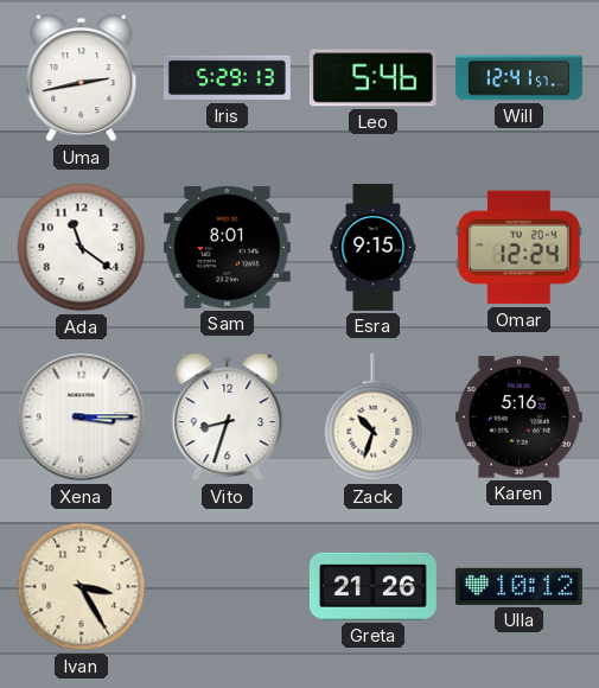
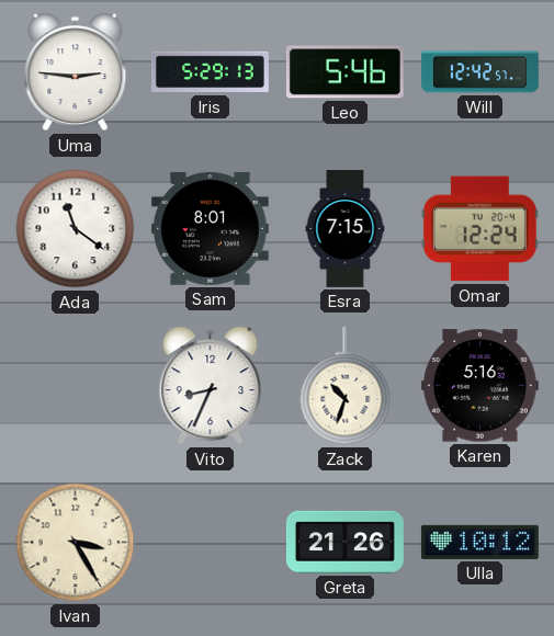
Uma: 2:43 -> 2:46
Will: 12:41 -> 12:42
Esra: 9:15 -> 7:15
Xena: 3:15 -> none
Vito: 8:33 -> 8:34
